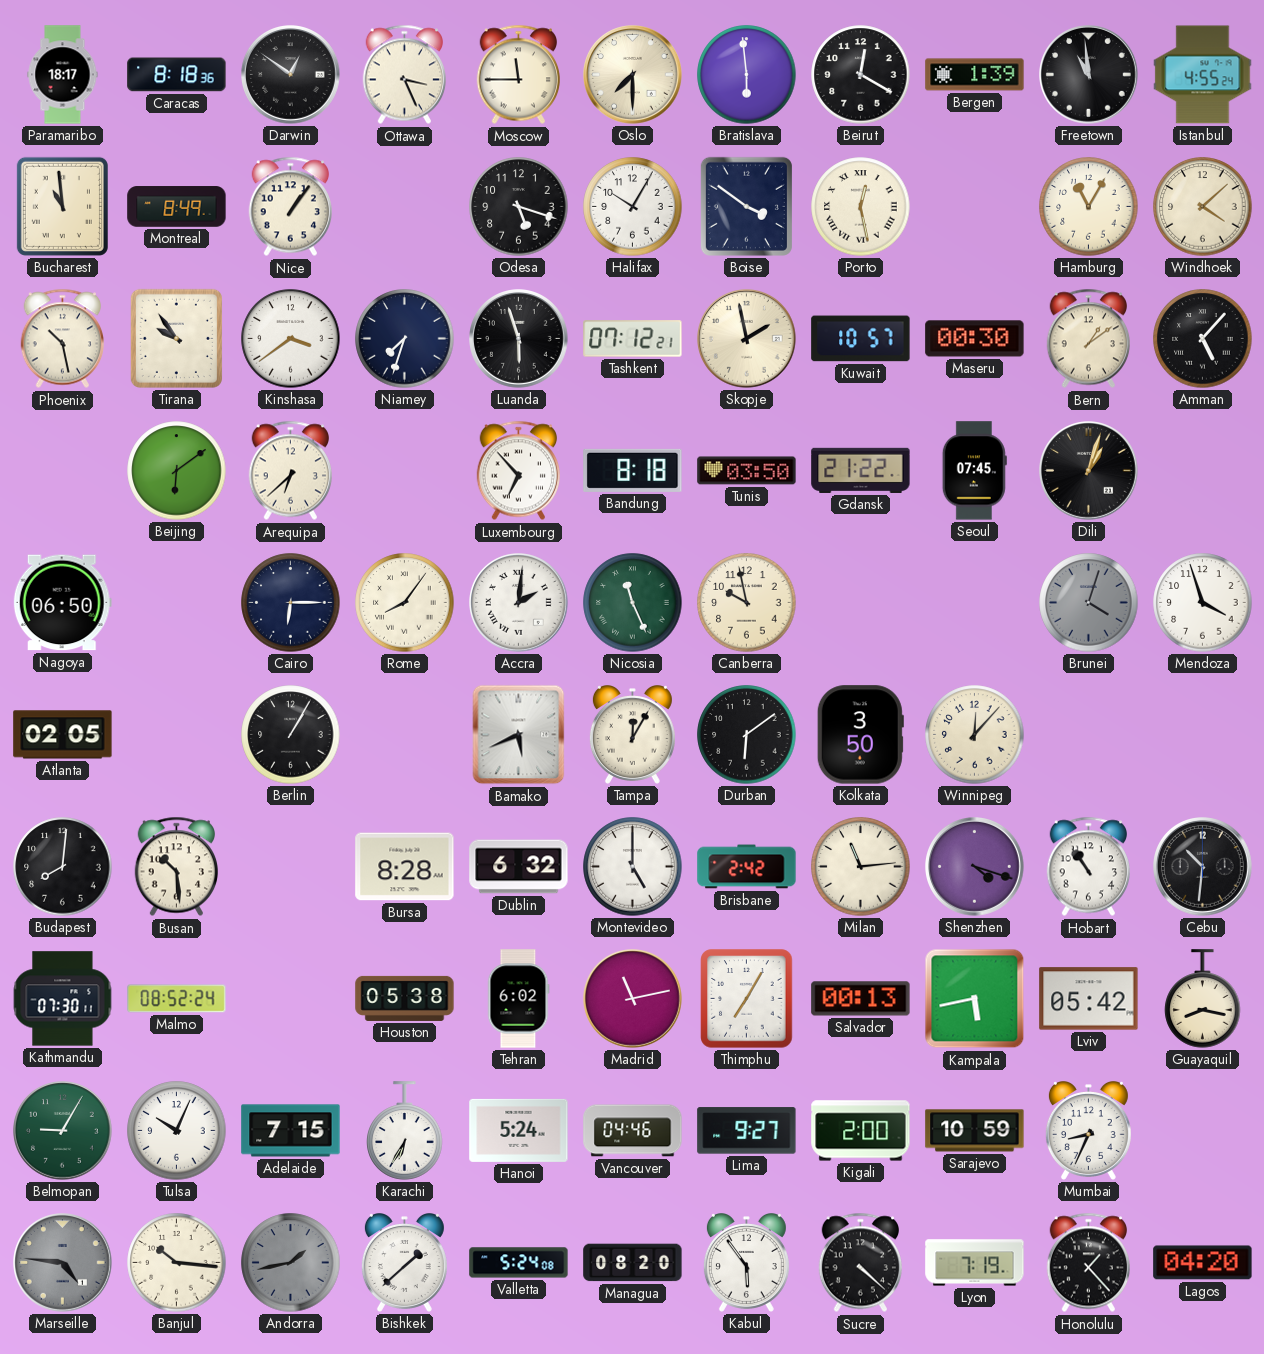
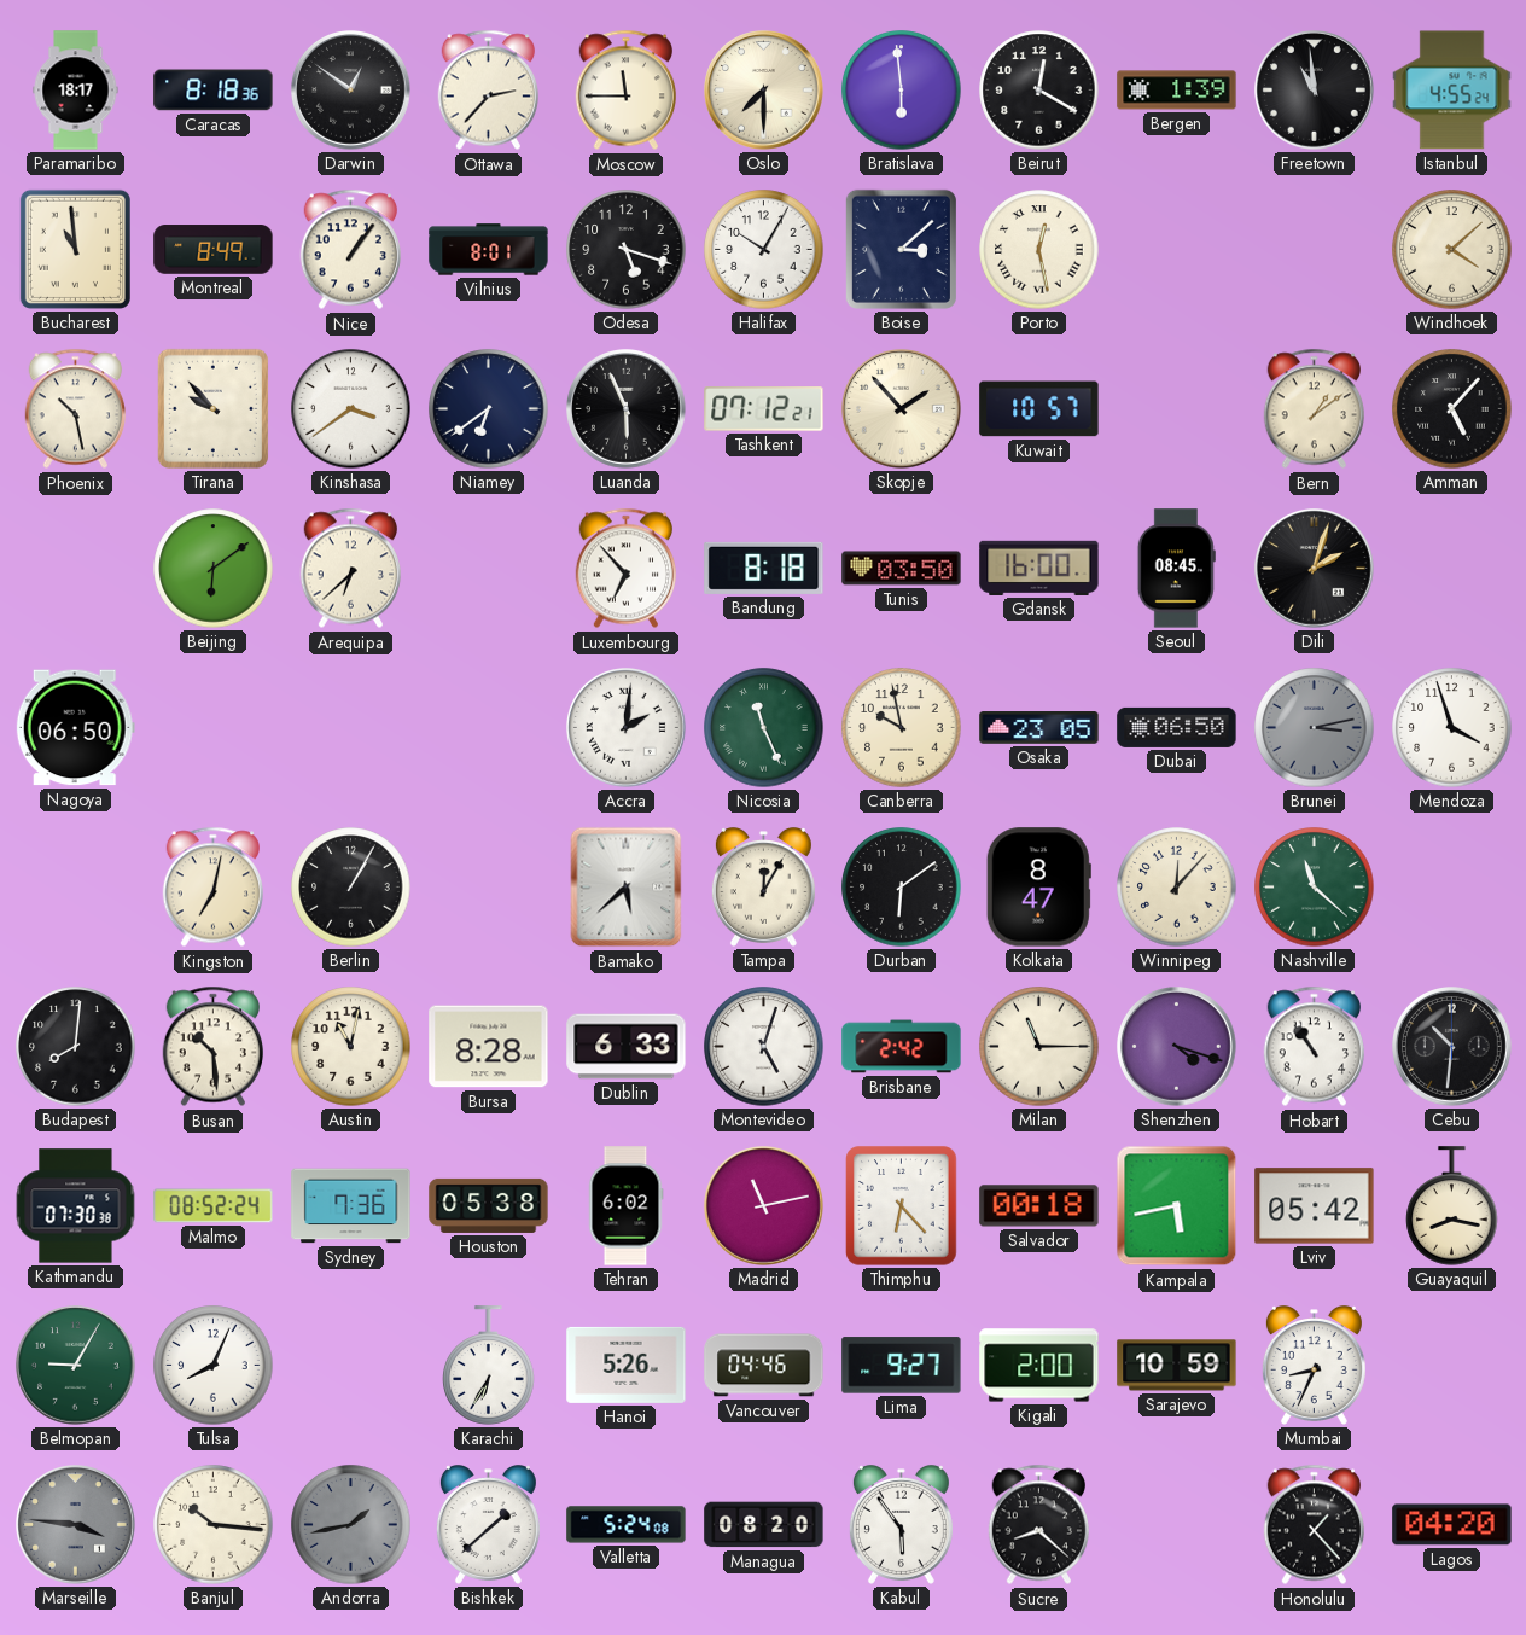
Ottawa: 3:26 -> 2:37
Vilnius: none -> 8:01
Boise: 3:51 -> 3:08
Hamburg: 11:05 -> none
Tirana: 9:54 -> 9:53
Niamey: 7:33 -> 6:39
Luanda: 5:57 -> 5:56
Skopje: 1:58 -> 1:53
Maseru: 00:30 -> none
Gdansk: 21:22 -> 16:00
Seoul: 07:45 -> 08:45
Dili: 1:03 -> 2:03
Cairo: 6:15 -> none
Rome: 8:06 -> none
Osaka: none -> 23:05
Dubai: none -> 06:50
Brunei: 4:03 -> 3:13
Atlanta: 02:05 -> none
Kingston: none -> 7:02
Bamako: 5:41 -> 5:38
Kolkata: 3:50 -> 8:47
Nashville: none -> 11:22
Austin: none -> 11:02
Dublin: 6:32 -> 6:33
Montevideo: 5:00 -> 5:03
Milan: 11:14 -> 11:15
Kathmandu: 07:30:11 -> 07:30:38
Sydney: none -> 7:36
Thimphu: 7:05 -> 6:23
Salvador: 00:13 -> 00:18
Tulsa: 10:04 -> 8:04
Adelaide: 7:15 -> none
Hanoi: 5:24 -> 5:26
Marseille: 4:46 -> 3:46
Sucre: 4:22 -> 8:22
Lyon: 7:19 -> none
